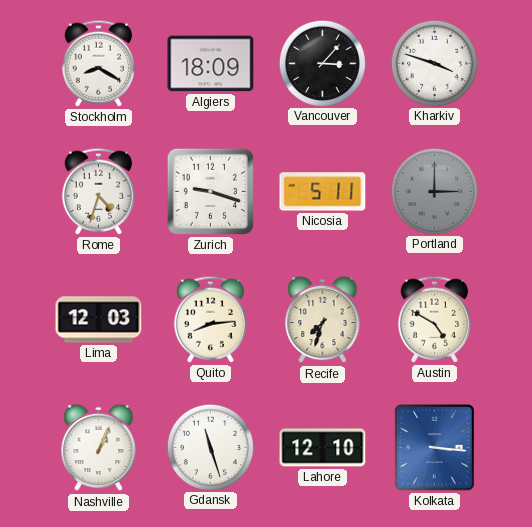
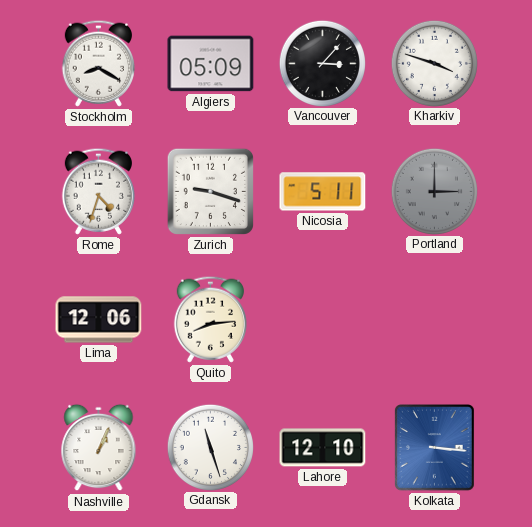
Algiers: 18:09 -> 05:09
Lima: 12:03 -> 12:06
Recife: 7:33 -> none
Austin: 4:50 -> none
